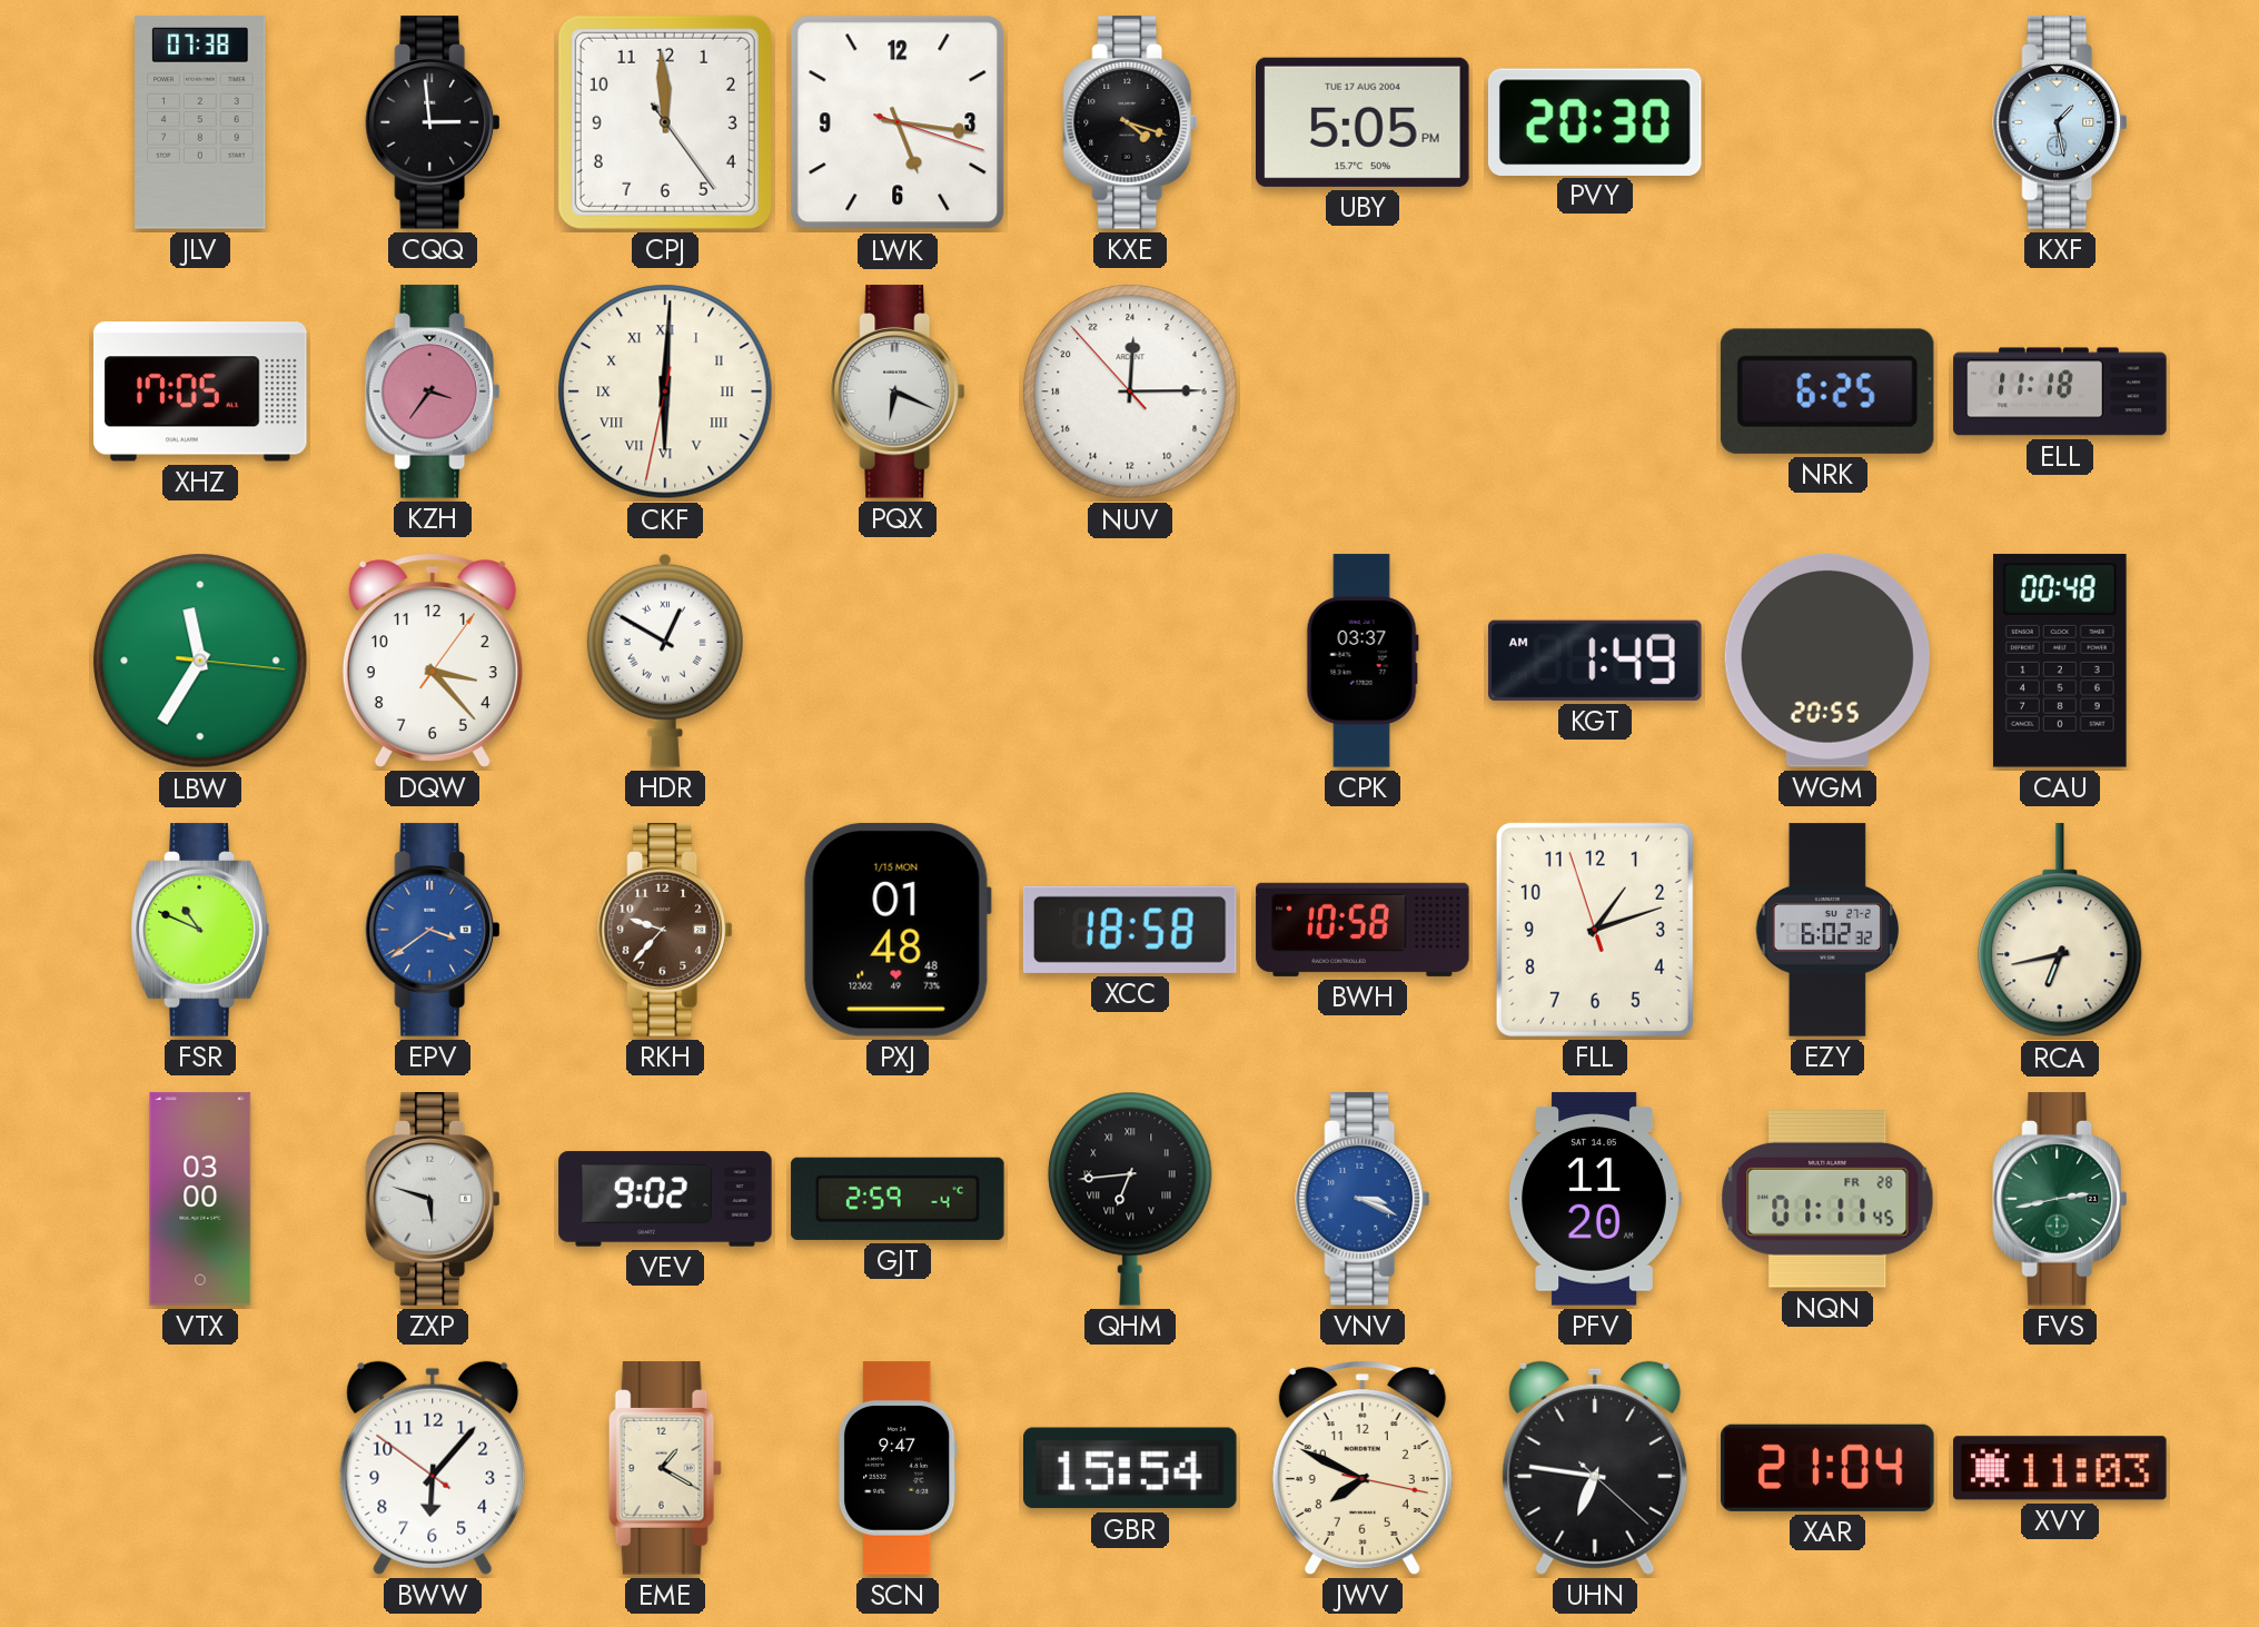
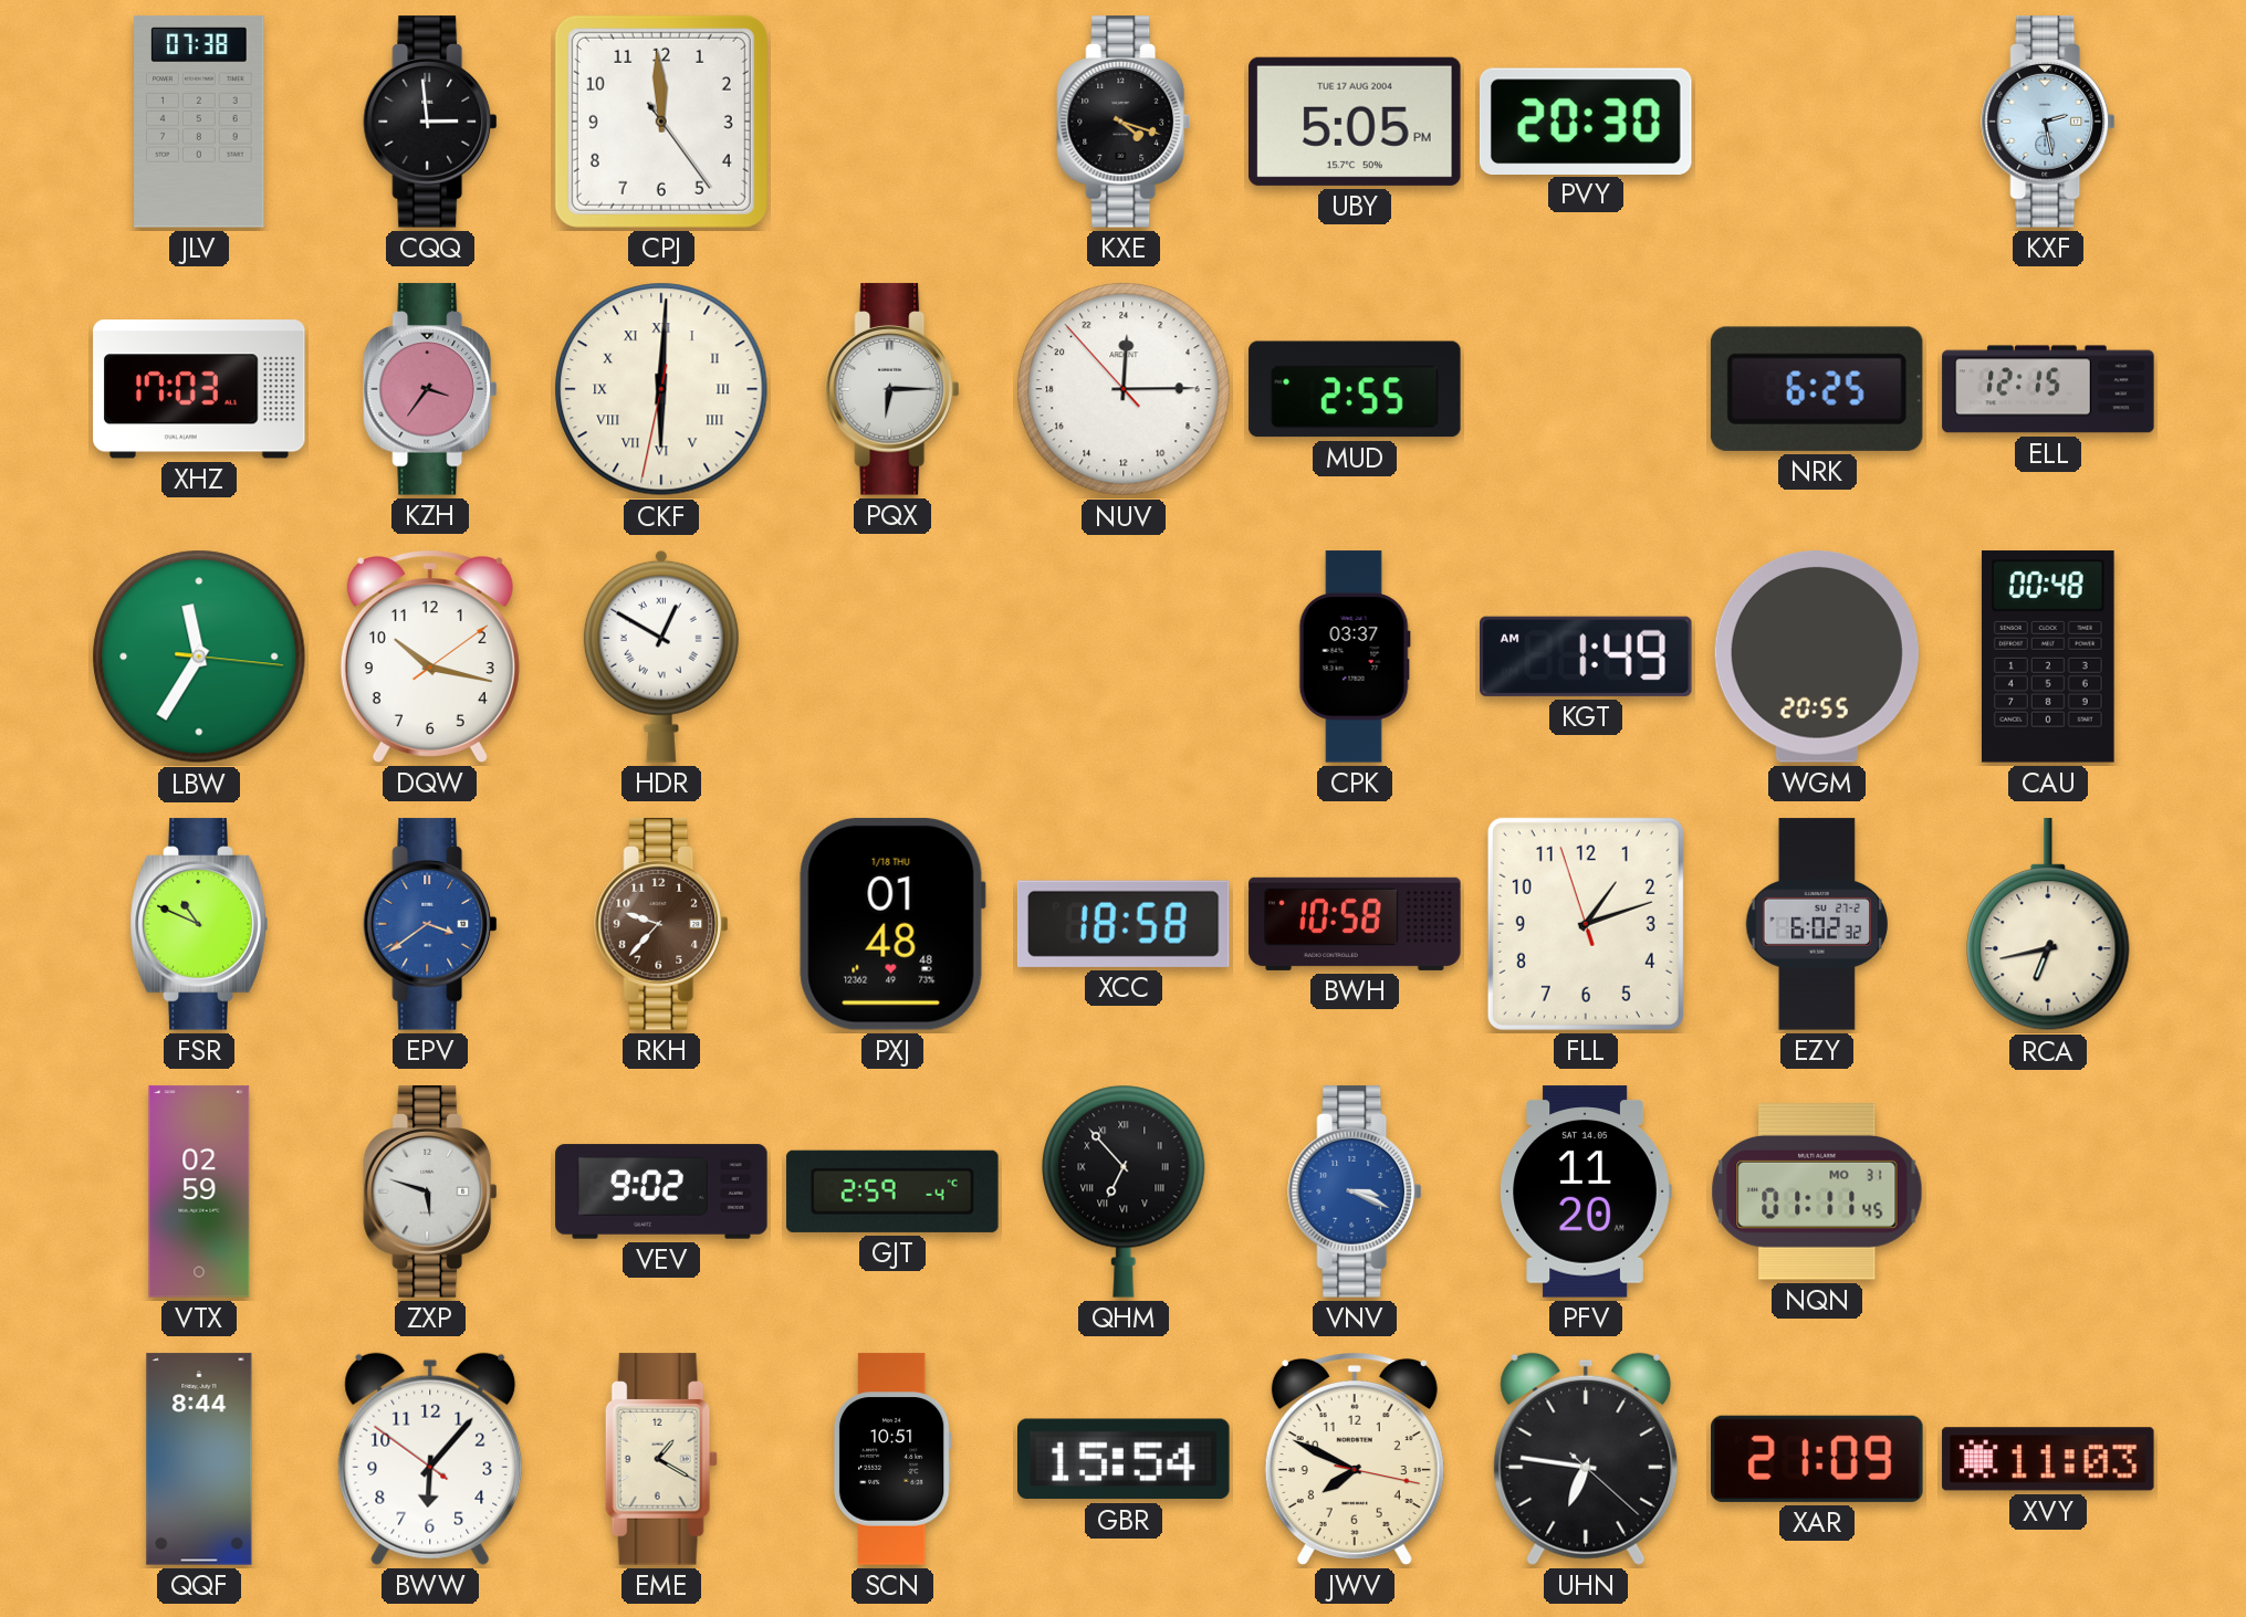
LWK: 5:16 -> none
KXF: 1:28 -> 2:28
XHZ: 17:05 -> 17:03
PQX: 6:19 -> 6:15
MUD: none -> 2:55
ELL: 11:18 -> 12:15
DQW: 3:23 -> 10:17
PXJ date: 1/15 MON -> 1/18 THU
VTX: 03:00 -> 02:59
QHM: 6:44 -> 6:53
NQN date: FR 28 -> MO 31
FVS: 2:43 -> none
QQF: none -> 8:44
SCN: 9:47 -> 10:51
XAR: 21:04 -> 21:09
